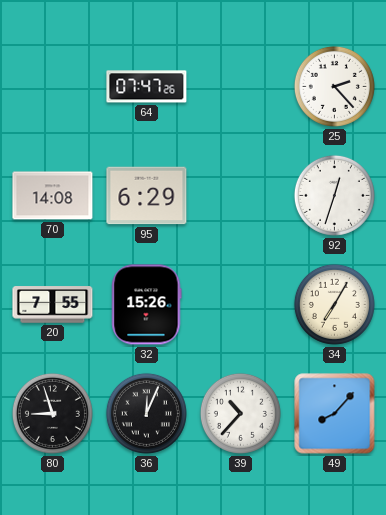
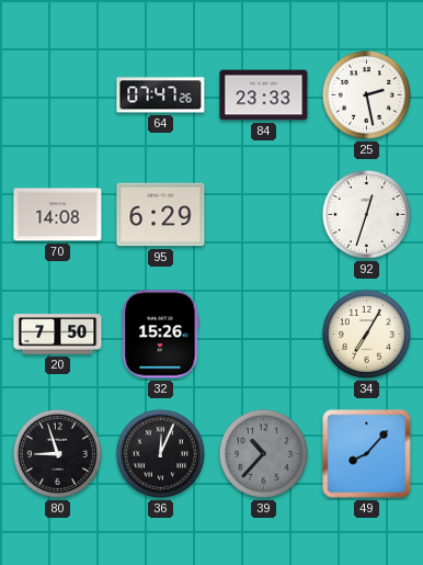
84: none -> 23:33
25: 2:23 -> 2:28
20: 7:55 -> 7:50
39 dial: white -> grey
